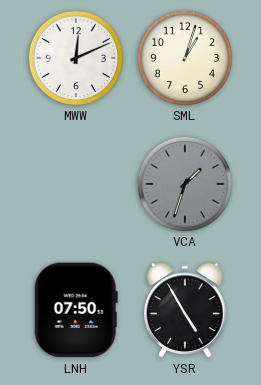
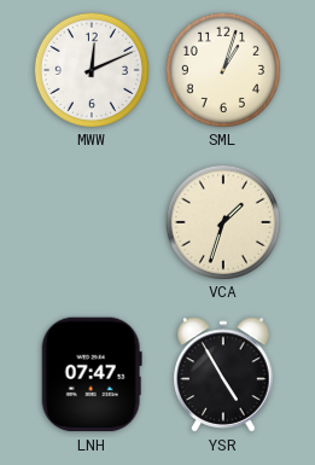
VCA dial: grey -> cream
LNH: 07:50 -> 07:47
